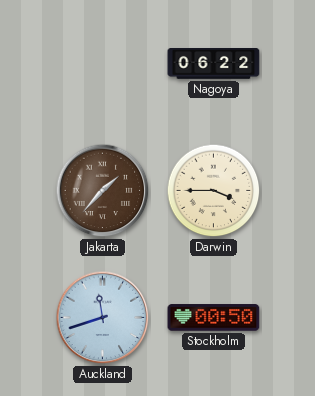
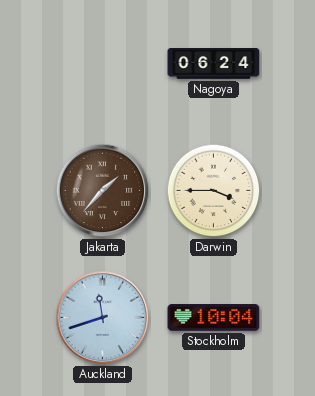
Nagoya: 06:22 -> 06:24
Stockholm: 00:50 -> 10:04
